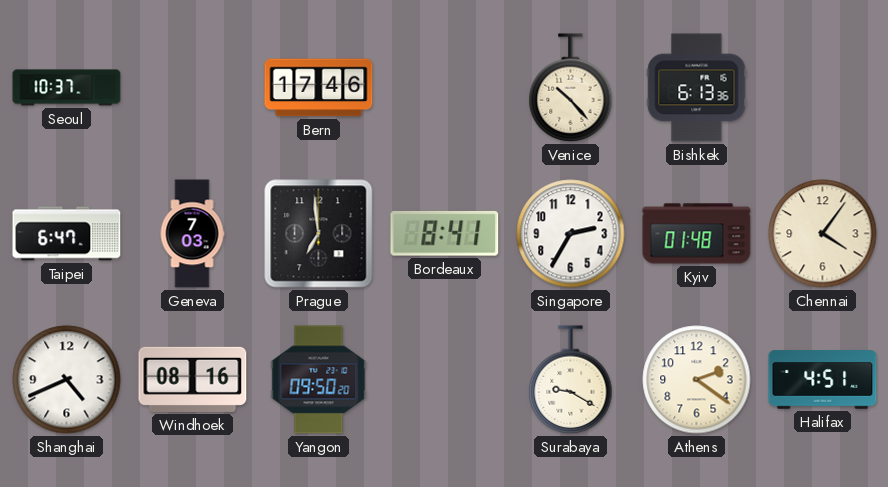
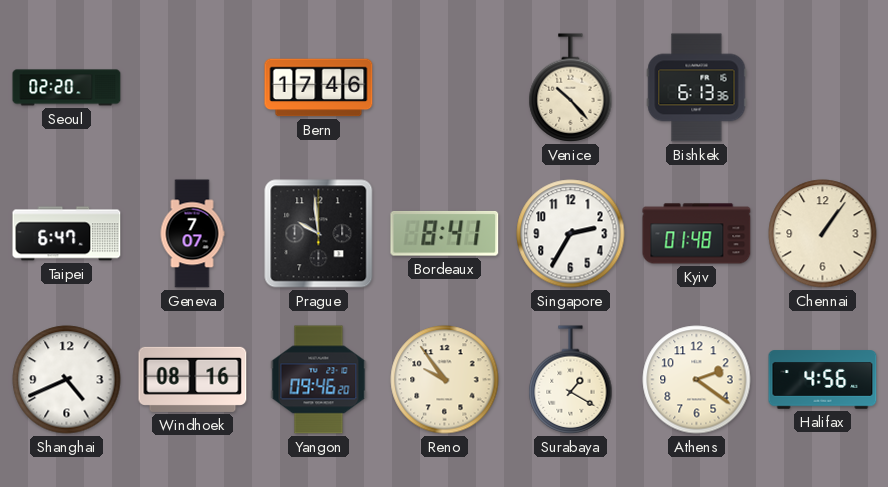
Seoul: 10:37 -> 02:20
Geneva: 7:03 -> 7:07
Prague: 6:59 -> 9:59
Chennai: 4:06 -> 1:06
Yangon: 09:50 -> 09:46
Reno: none -> 9:54
Surabaya: 9:20 -> 1:20
Halifax: 4:51 -> 4:56
